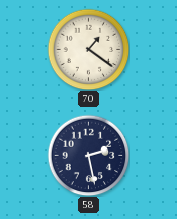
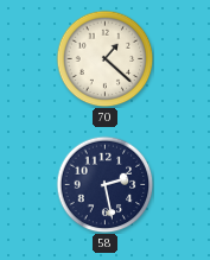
70: 1:21 -> 1:22
